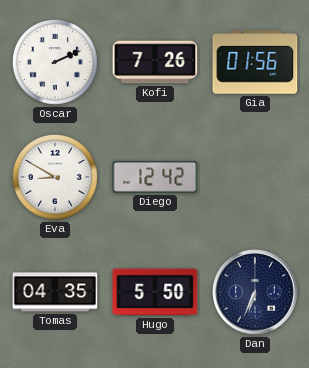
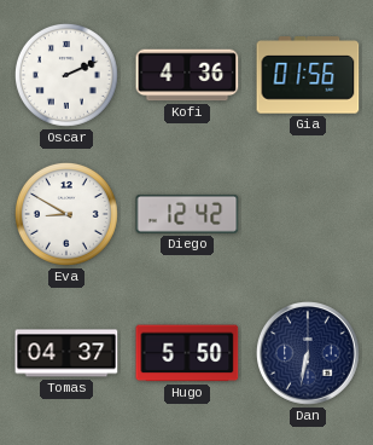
Kofi: 7:26 -> 4:36
Tomas: 04:35 -> 04:37
Dan: 6:34 -> 6:32
